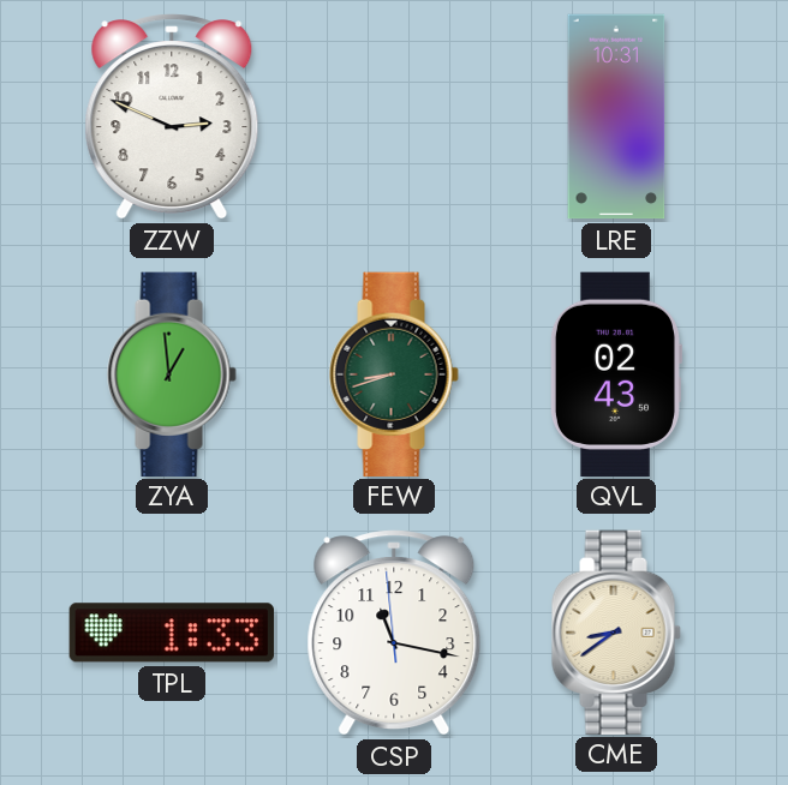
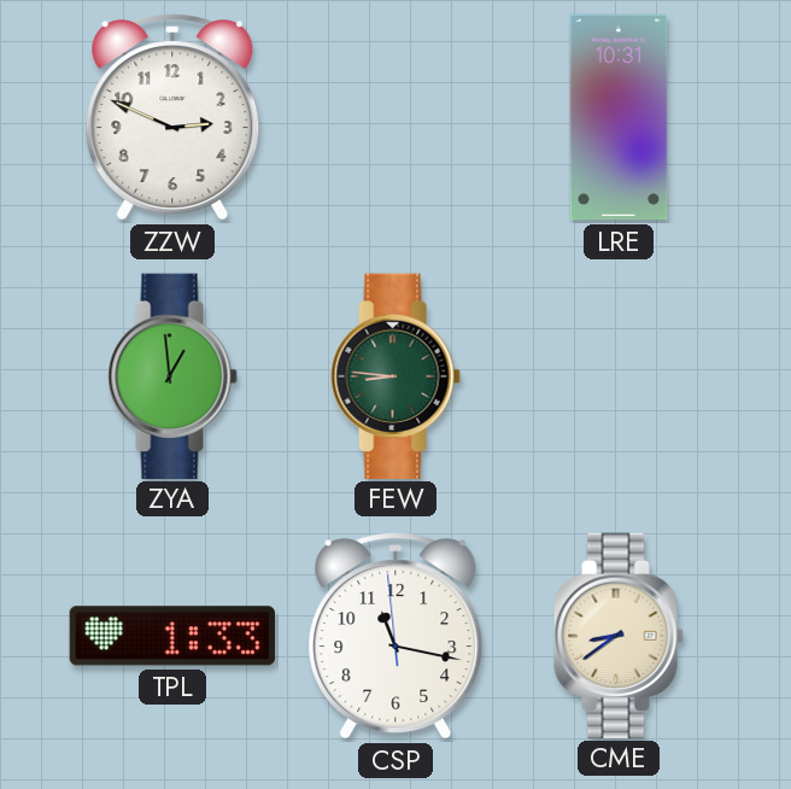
FEW: 8:42 -> 8:46
QVL: 02:43 -> none
